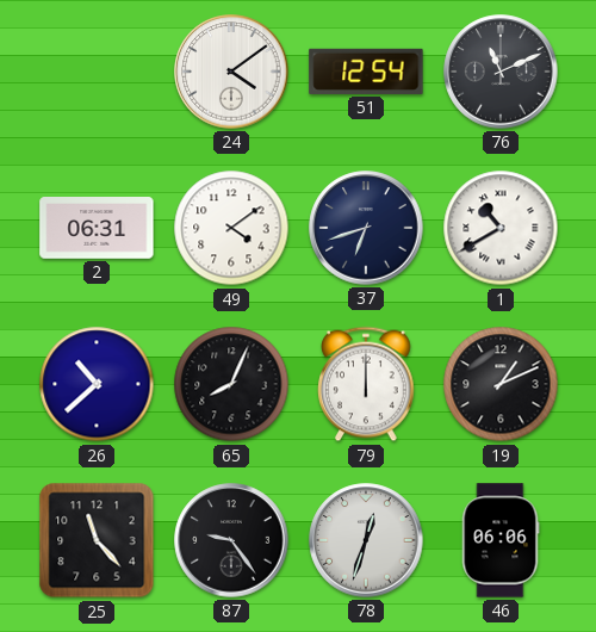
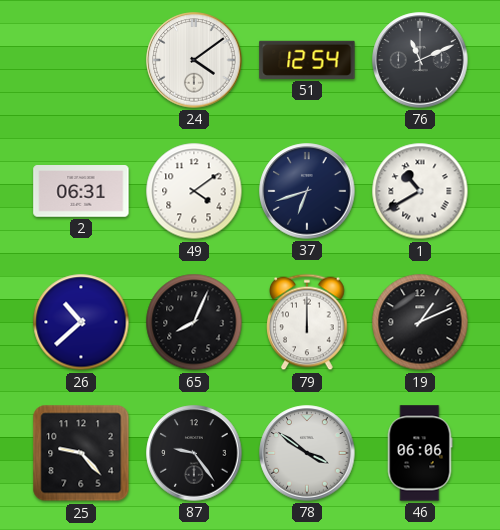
25: 11:23 -> 9:23
78: 12:33 -> 3:51
